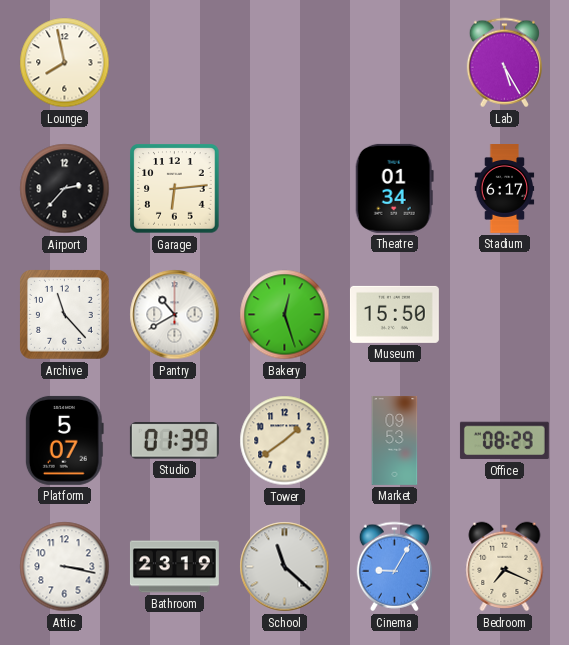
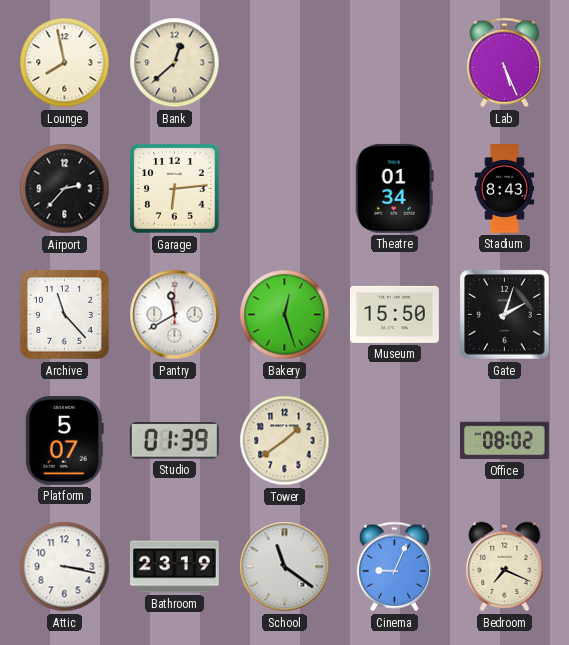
Bank: none -> 12:38
Lab: 5:25 -> 5:26
Stadium: 6:17 -> 8:43
Pantry: 10:40 -> 11:40
Gate: none -> 2:03
Market: 09:53 -> none
Office: 08:29 -> 08:02
School: 11:22 -> 11:21
Cinema: 9:05 -> 9:04
